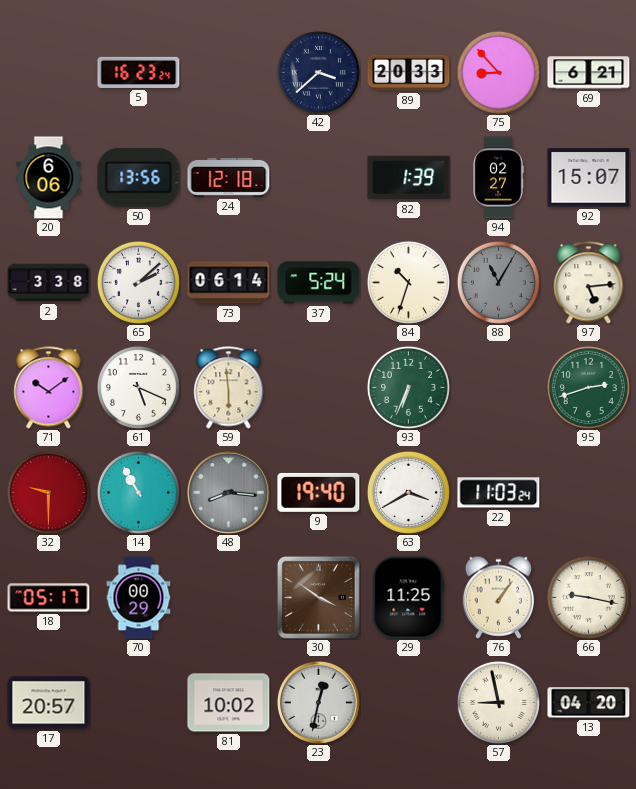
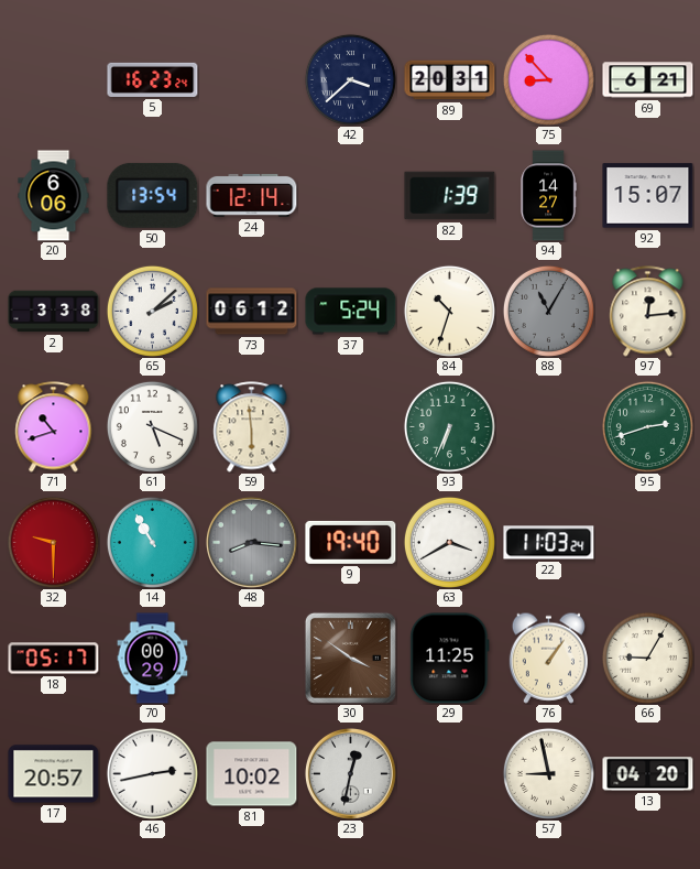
89: 20:33 -> 20:31
50: 13:56 -> 13:54
24: 12:18 -> 12:14
94: 02:27 -> 14:27
73: 06:14 -> 06:12
97: 5:14 -> 12:14
71: 10:09 -> 10:42
66: 9:17 -> 9:05
46: none -> 2:43
